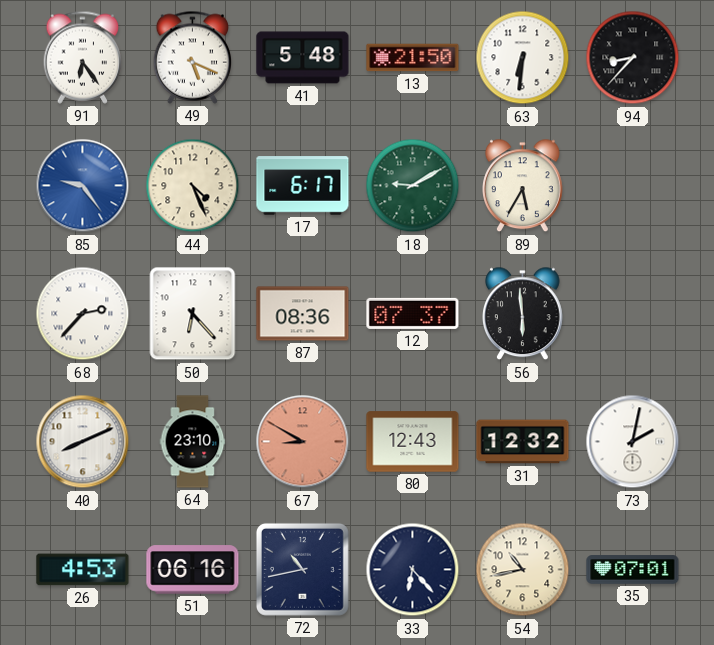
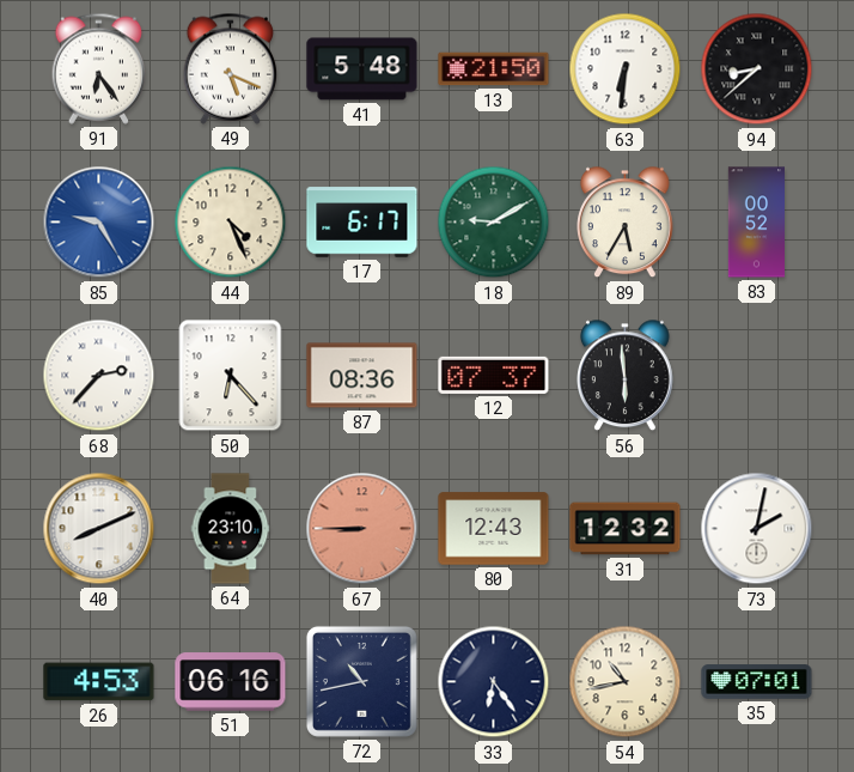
94: 8:37 -> 8:38
85: 9:24 -> 9:25
83: none -> 00:52
67: 8:50 -> 8:45
33: 6:23 -> 6:24
